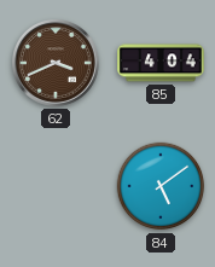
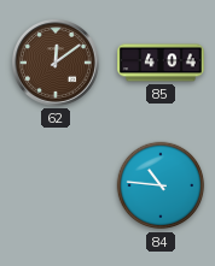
62: 3:41 -> 12:09
84: 5:09 -> 10:46
